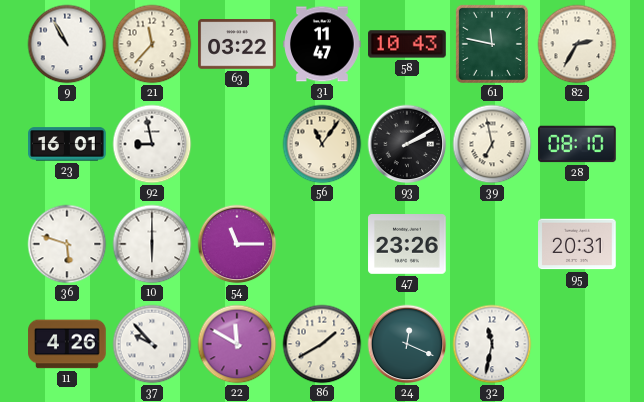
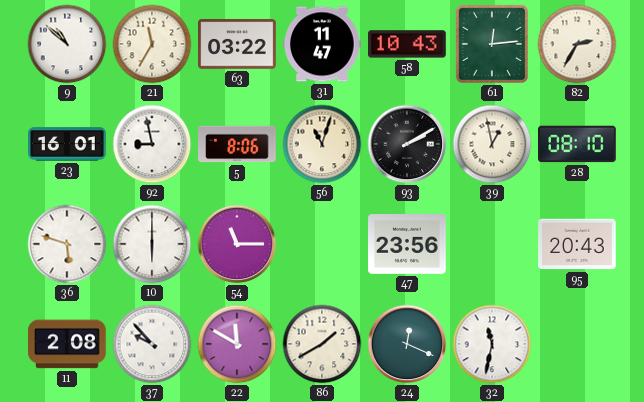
9: 10:55 -> 10:52
21: 11:37 -> 11:35
61: 11:47 -> 12:14
5: none -> 8:06
56: 11:06 -> 11:03
39: 6:58 -> 12:58
47: 23:26 -> 23:56
95: 20:31 -> 20:43
11: 4:26 -> 2:08
